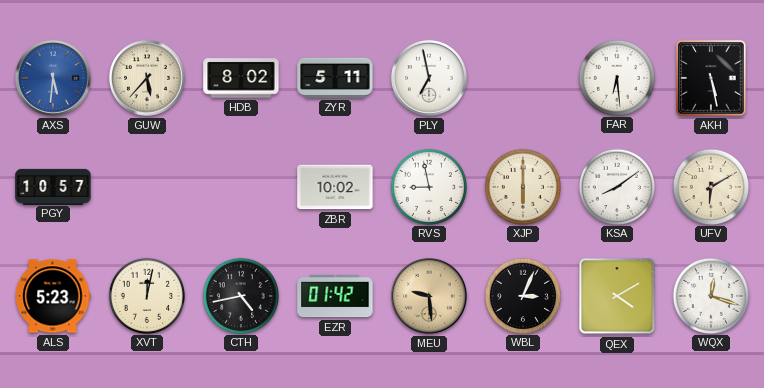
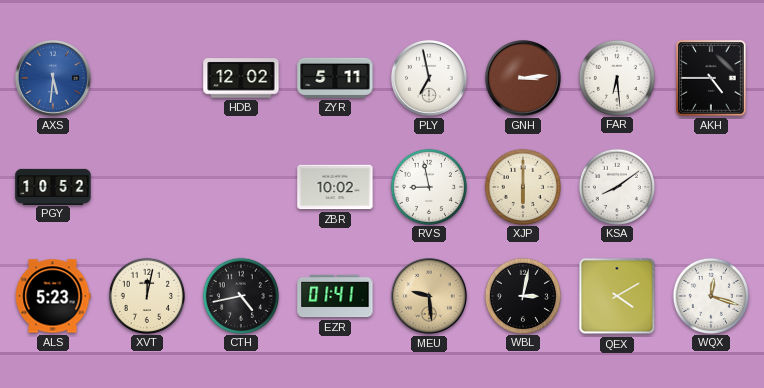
GUW: 5:37 -> none
HDB: 8:02 -> 12:02
GNH: none -> 3:14
AKH: 5:28 -> 4:45
PGY: 10:57 -> 10:52
UFV: 6:10 -> none
EZR: 01:42 -> 01:41
WBL: 3:04 -> 3:02
